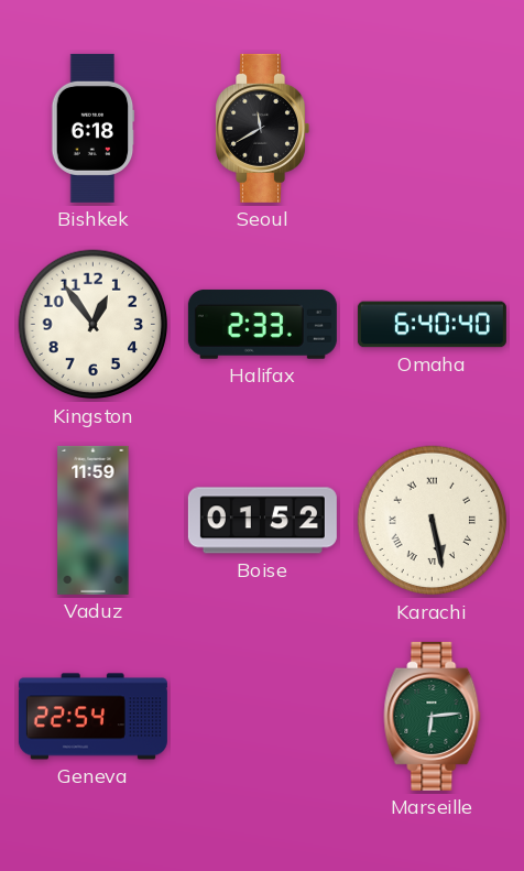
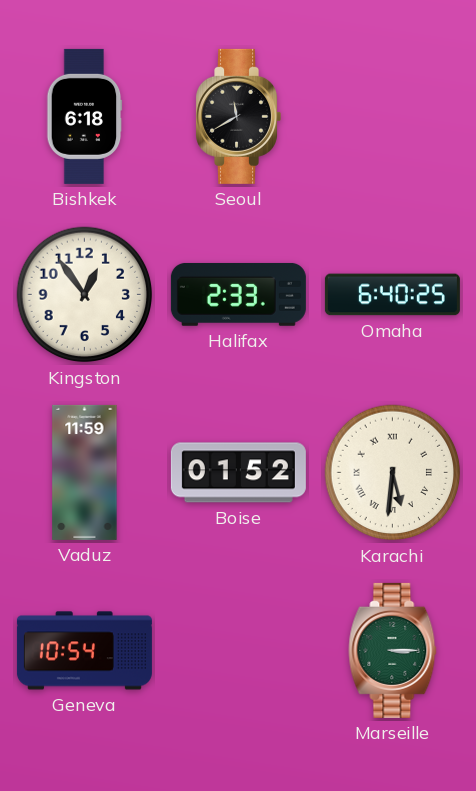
Omaha: 6:40:40 -> 6:40:25
Karachi: 5:28 -> 5:31
Geneva: 22:54 -> 10:54
Marseille: 6:14 -> 3:15
